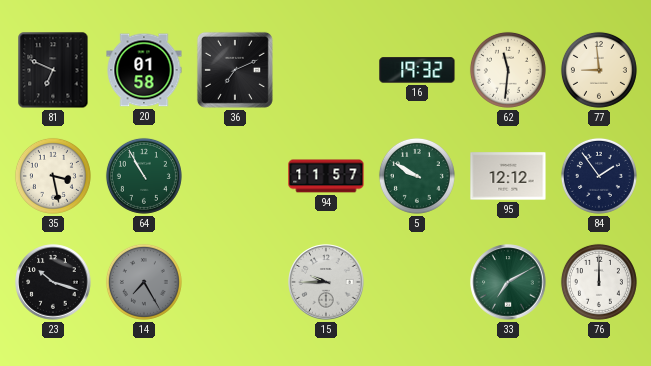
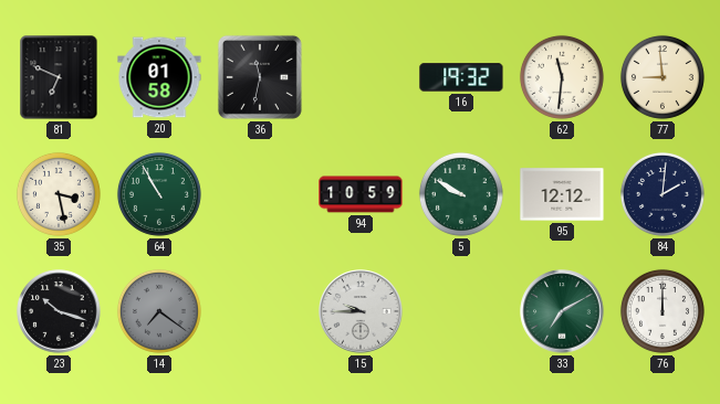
36: 7:11 -> 11:32
94: 11:57 -> 10:59
84: 1:54 -> 2:01
14: 7:25 -> 7:21
